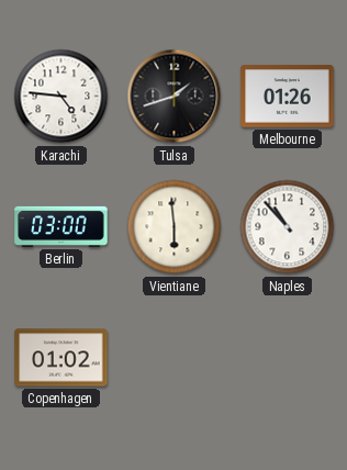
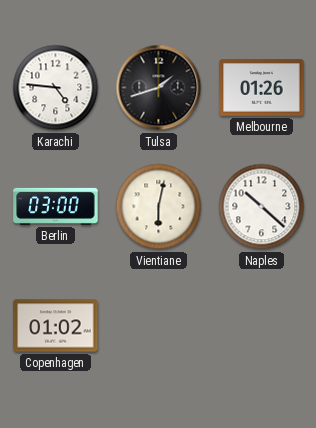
Vientiane: 5:59 -> 6:02
Naples: 10:53 -> 10:22
